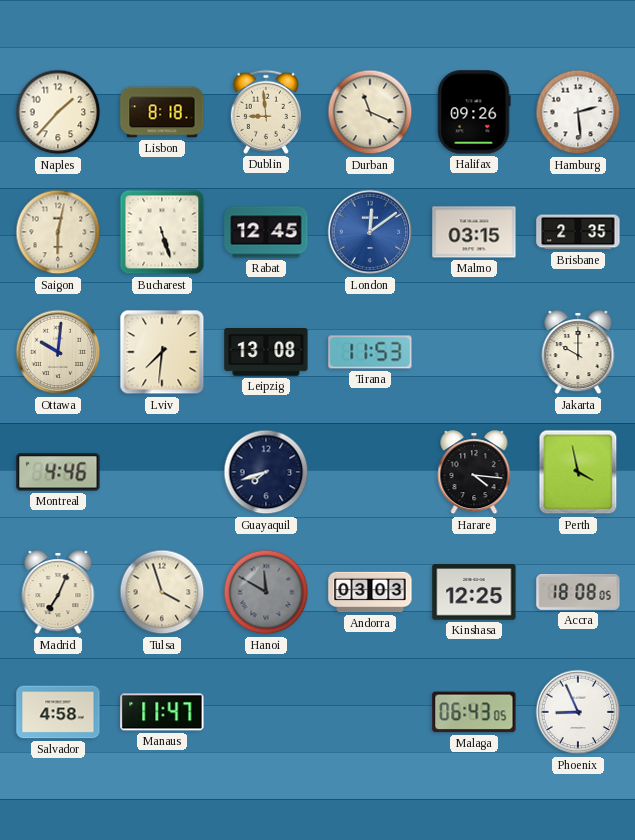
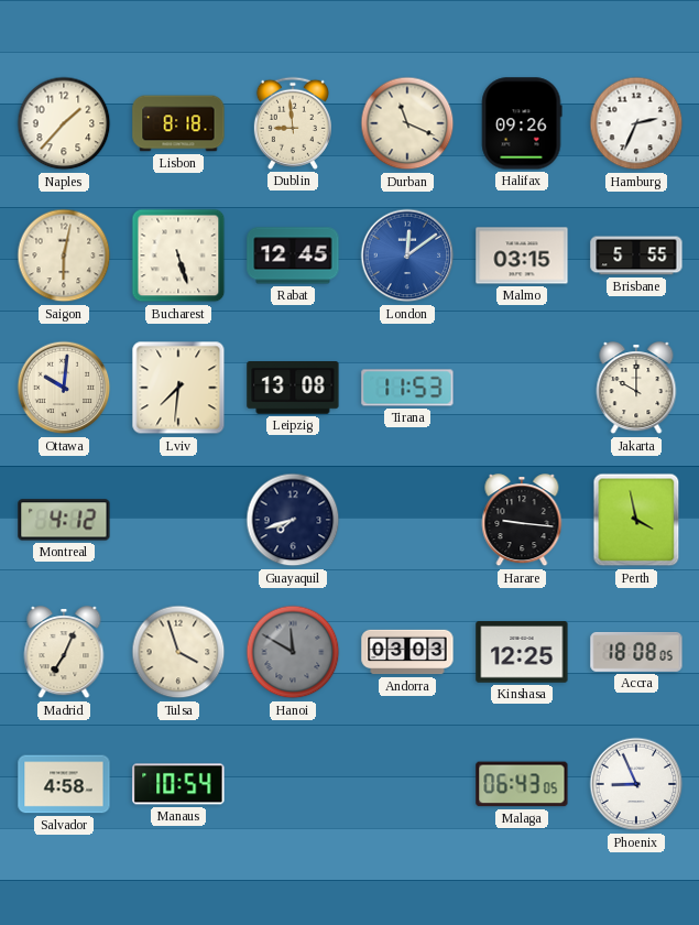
Hamburg: 2:29 -> 2:34
Brisbane: 2:35 -> 5:55
Montreal: 4:46 -> 4:12
Harare: 4:16 -> 9:16
Manaus: 11:47 -> 10:54
